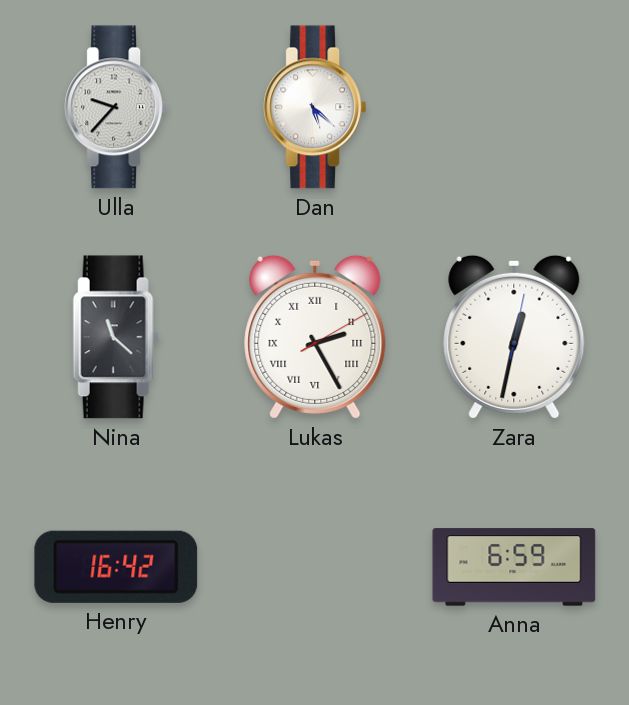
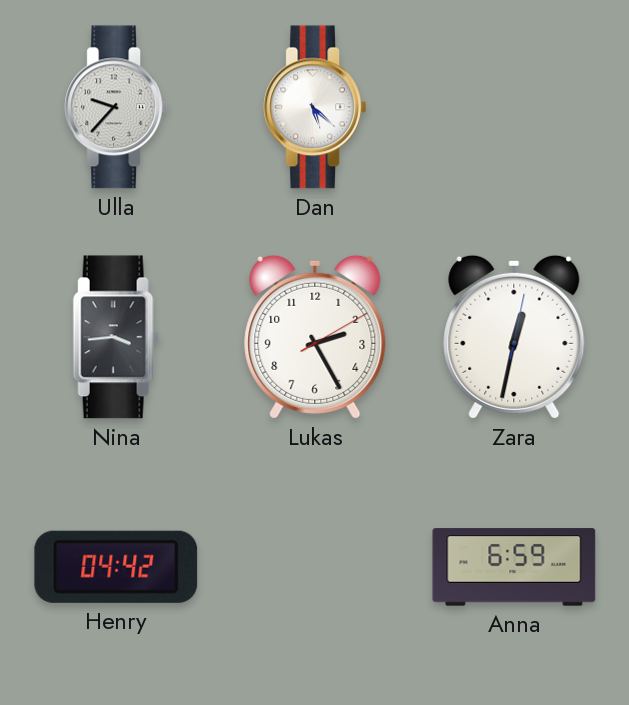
Nina: 11:22 -> 3:44
Lukas numerals: Roman -> Arabic
Henry: 16:42 -> 04:42
